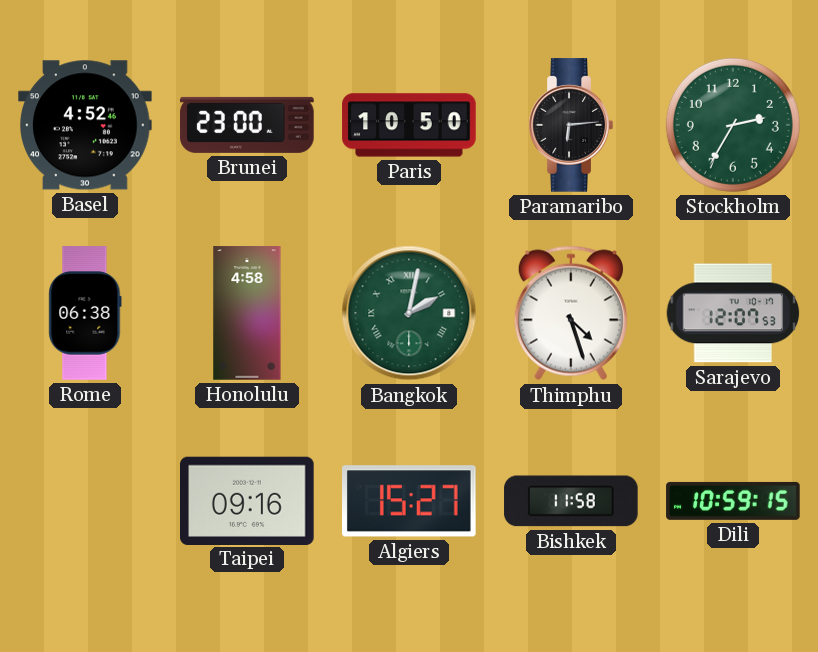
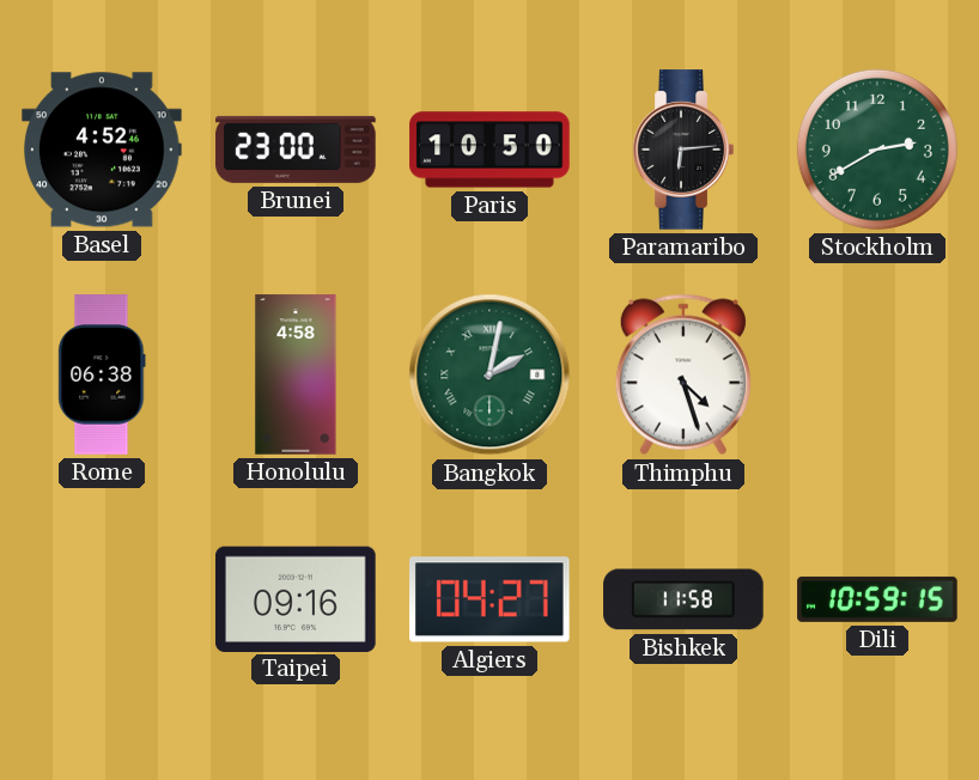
Stockholm: 2:35 -> 2:40
Sarajevo: 12:07 -> none
Algiers: 15:27 -> 04:27
